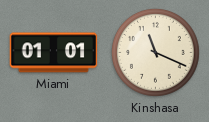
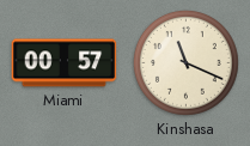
Miami: 01:01 -> 00:57
